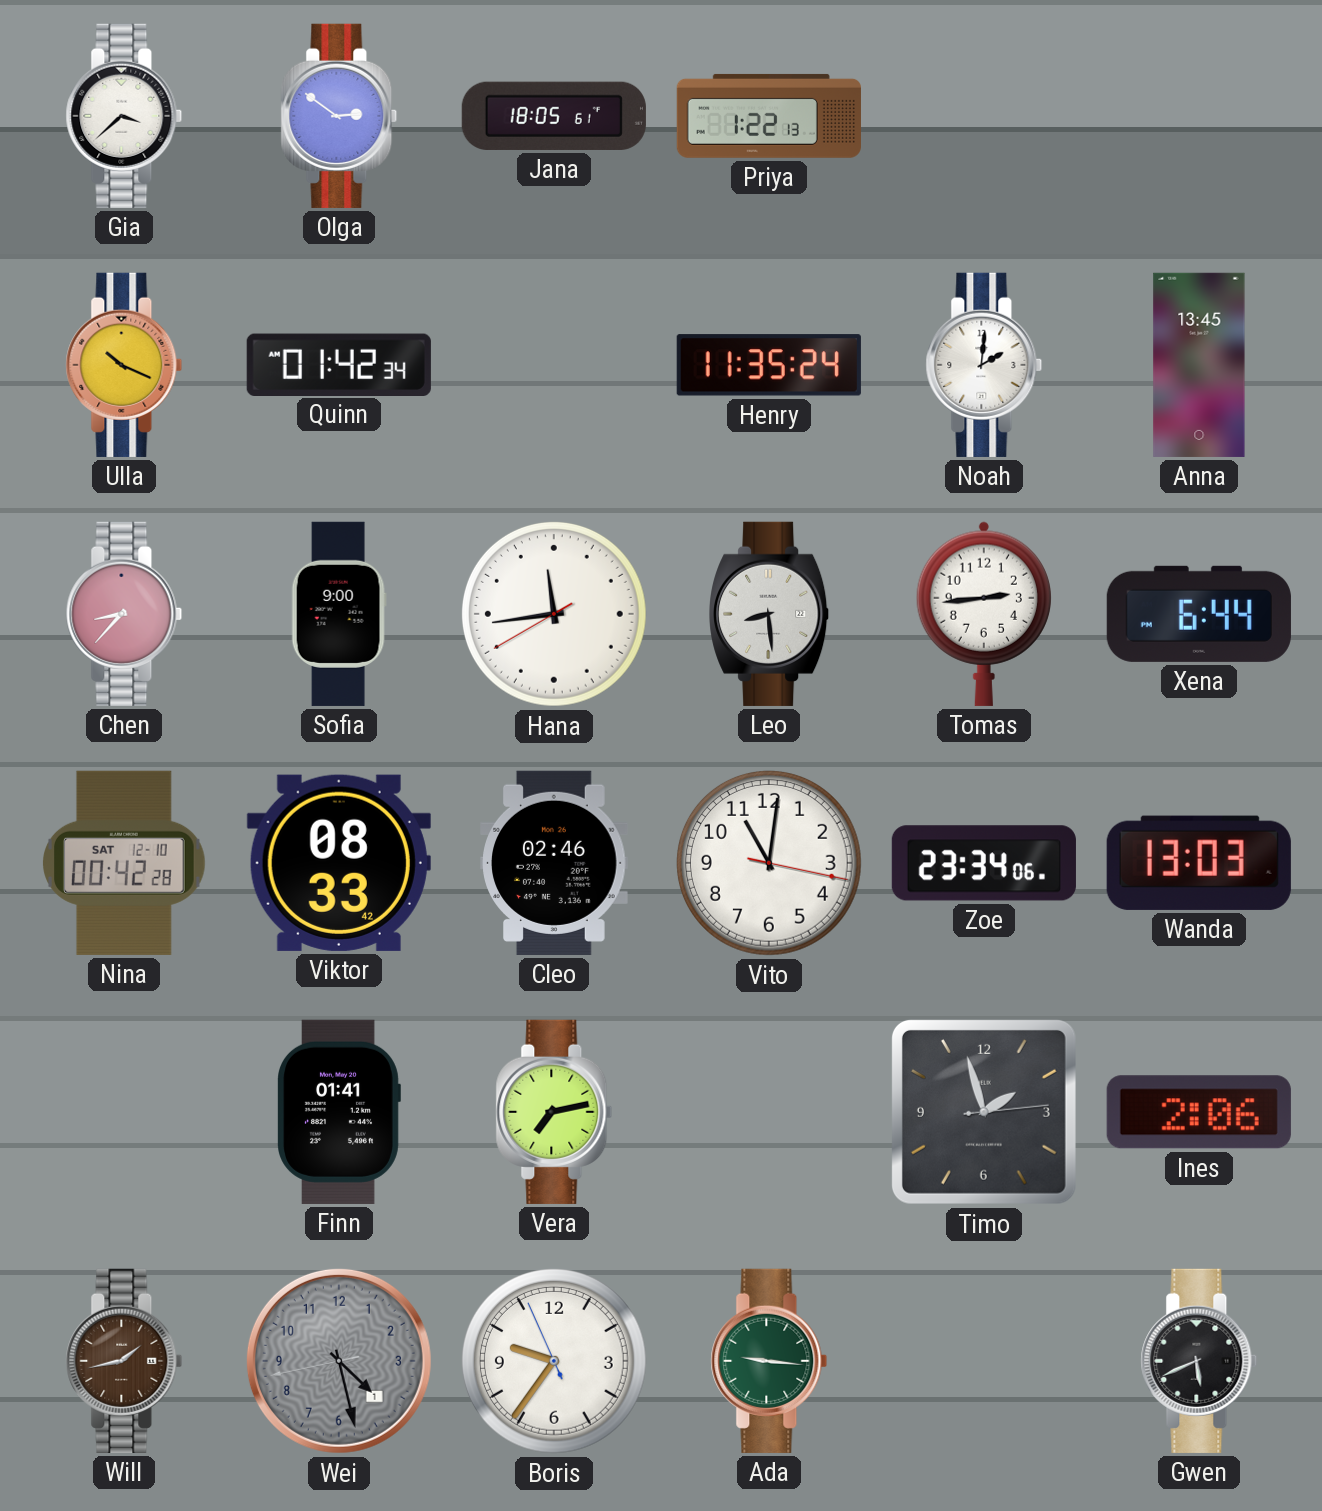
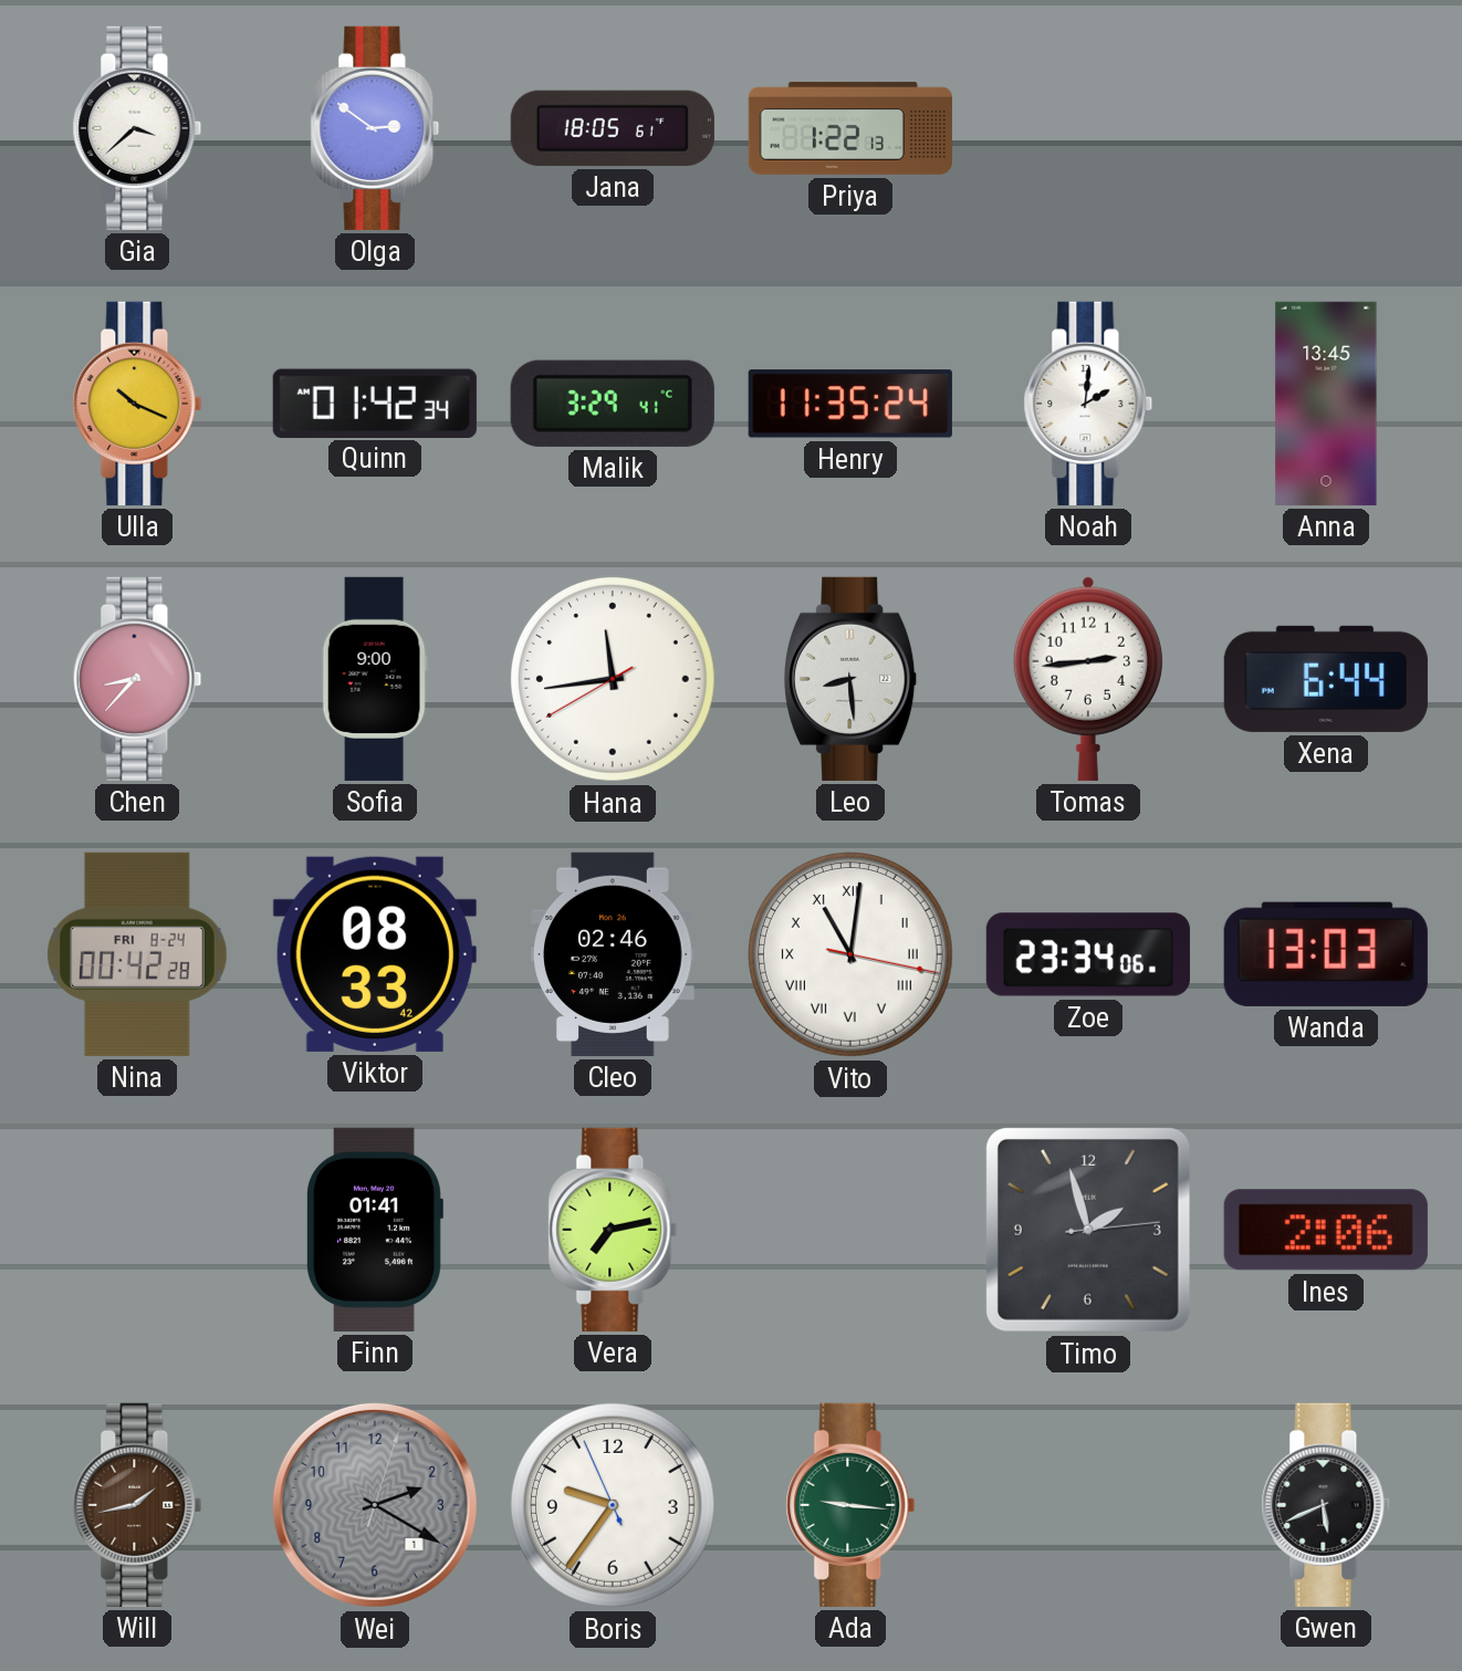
Malik: none -> 3:29
Nina date: SAT 12-10 -> FRI 8-24
Vito numerals: Arabic -> Roman
Wei: 4:27 -> 2:20
